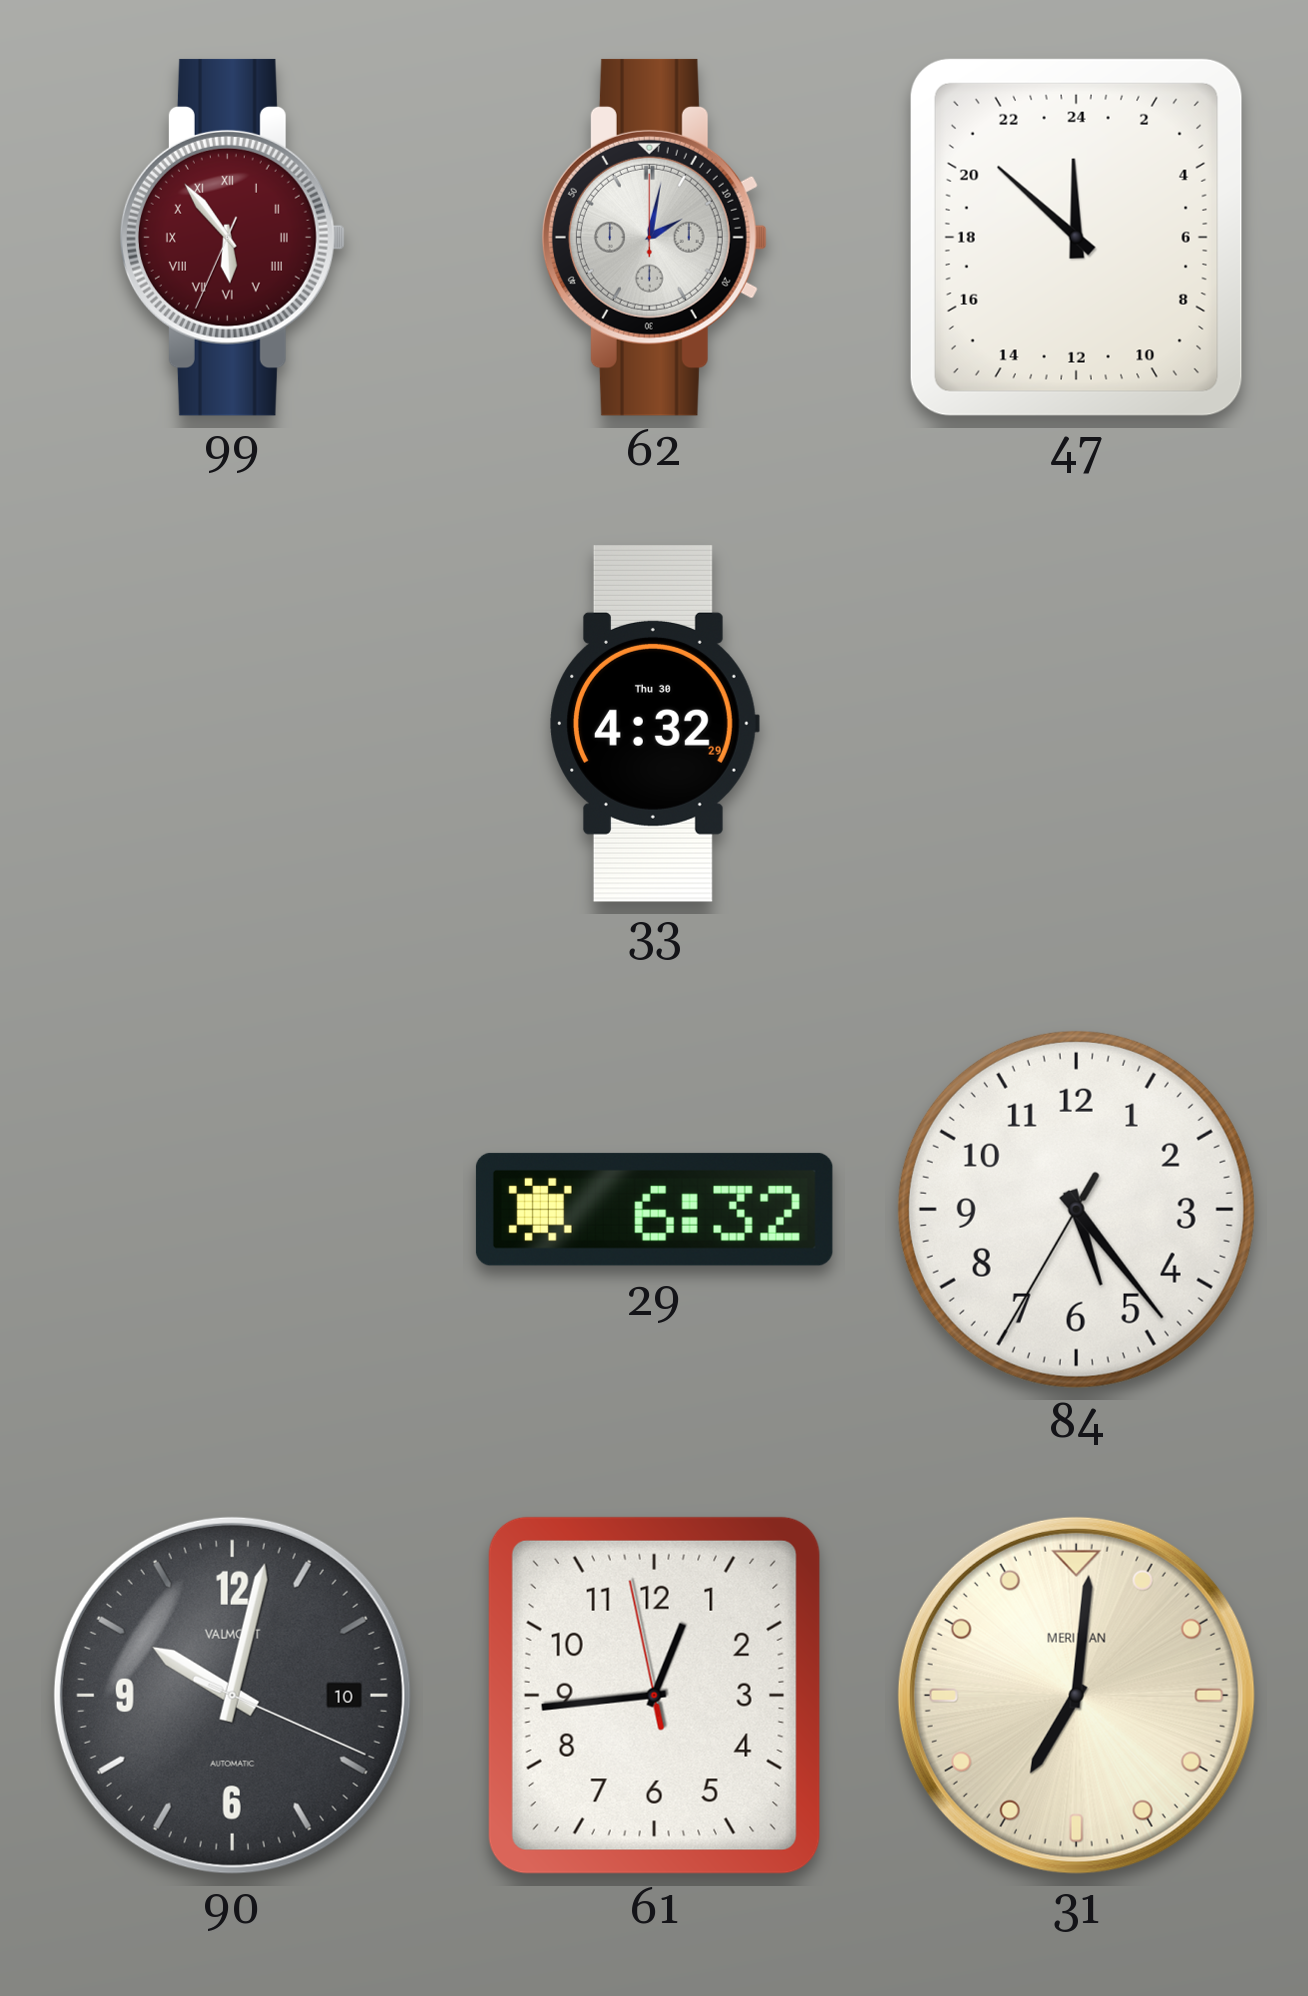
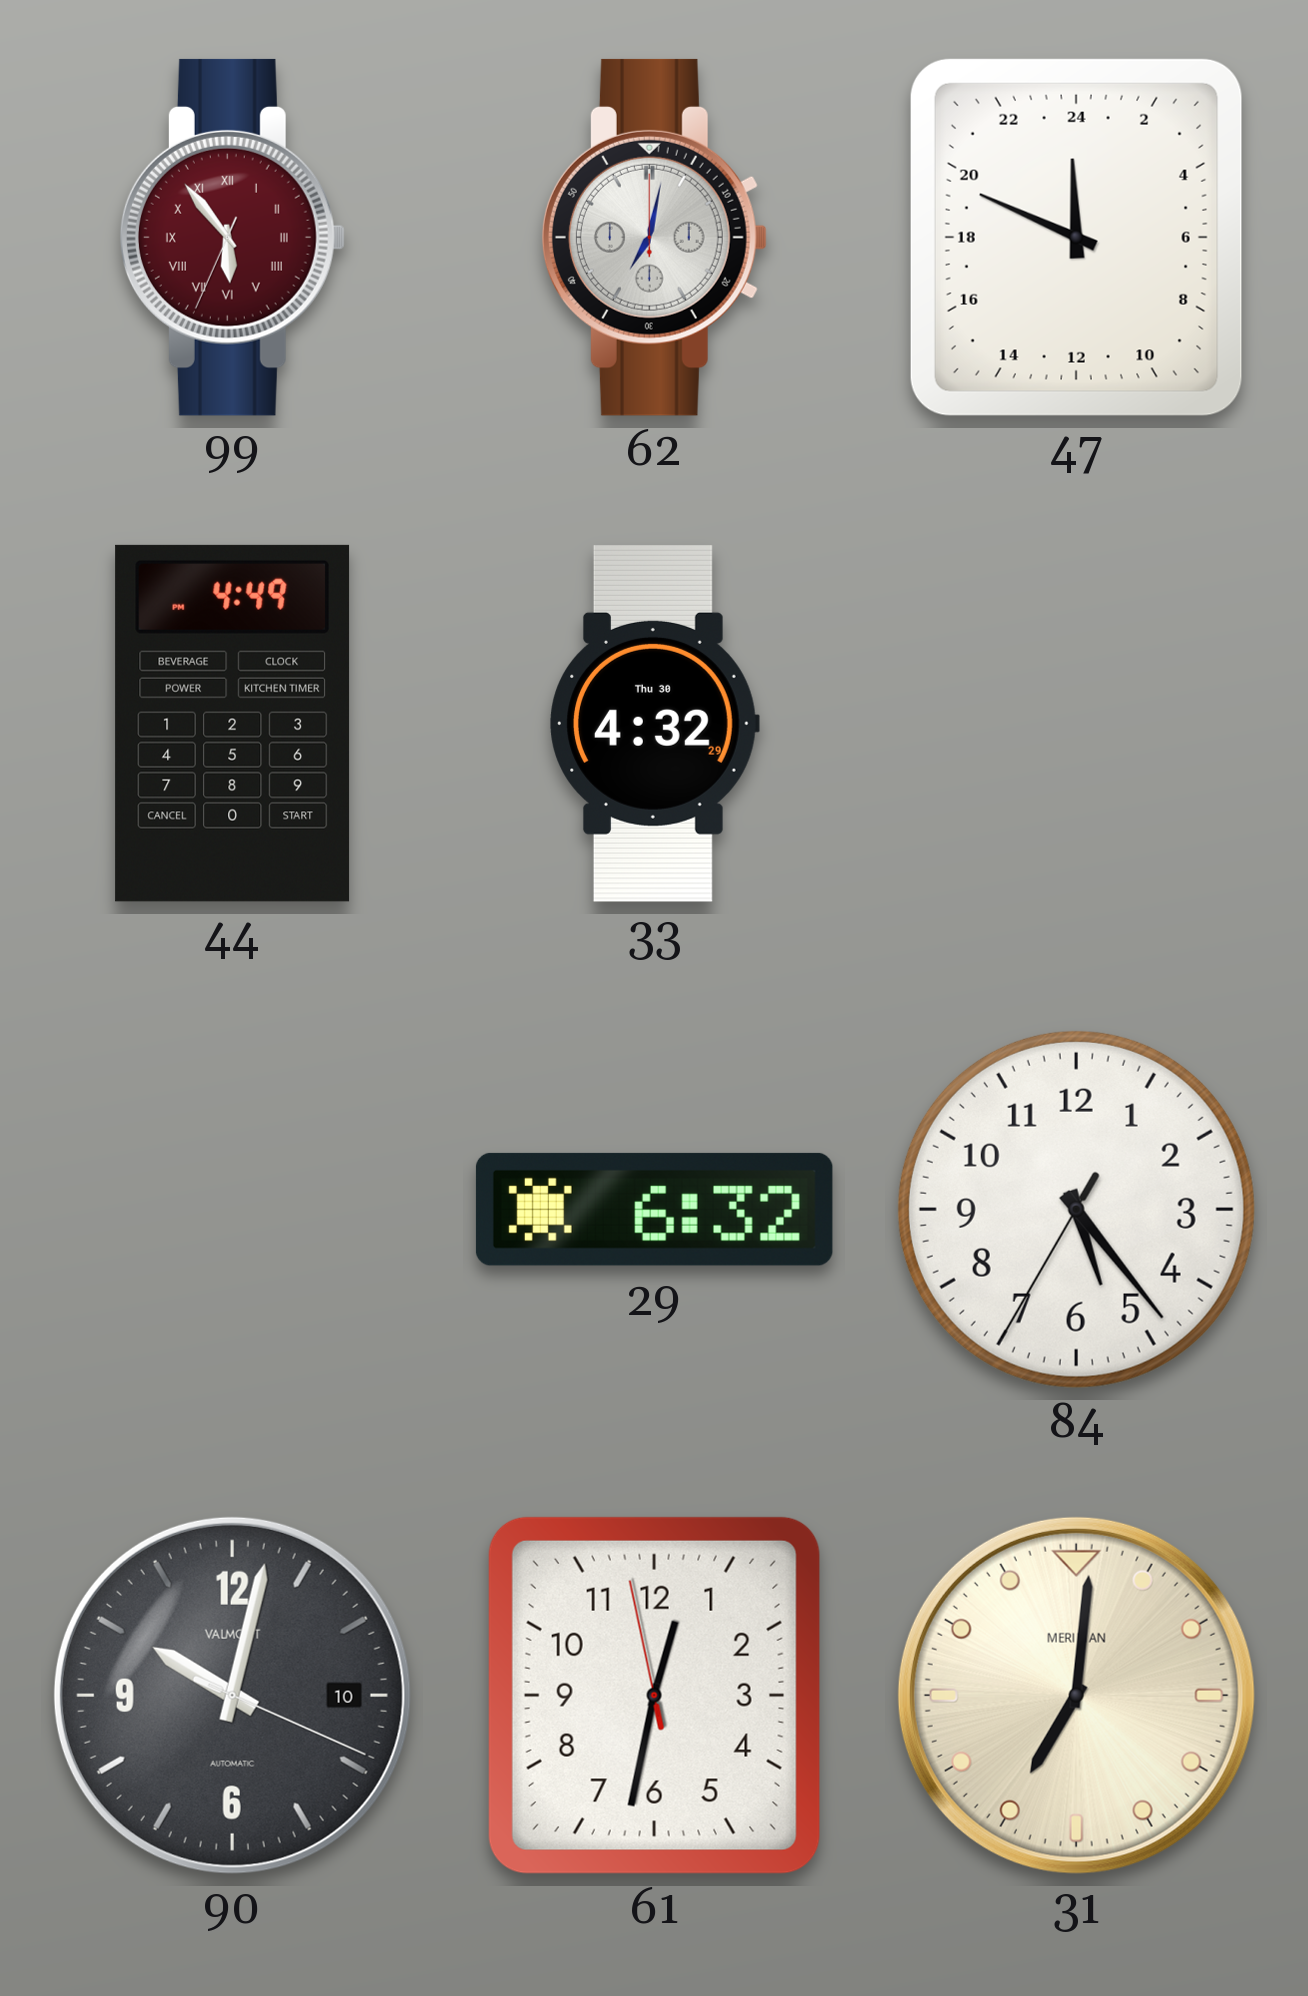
62: 2:02 -> 7:02
47: 23:52 -> 23:49
44: none -> 4:49
61: 12:43 -> 12:31
